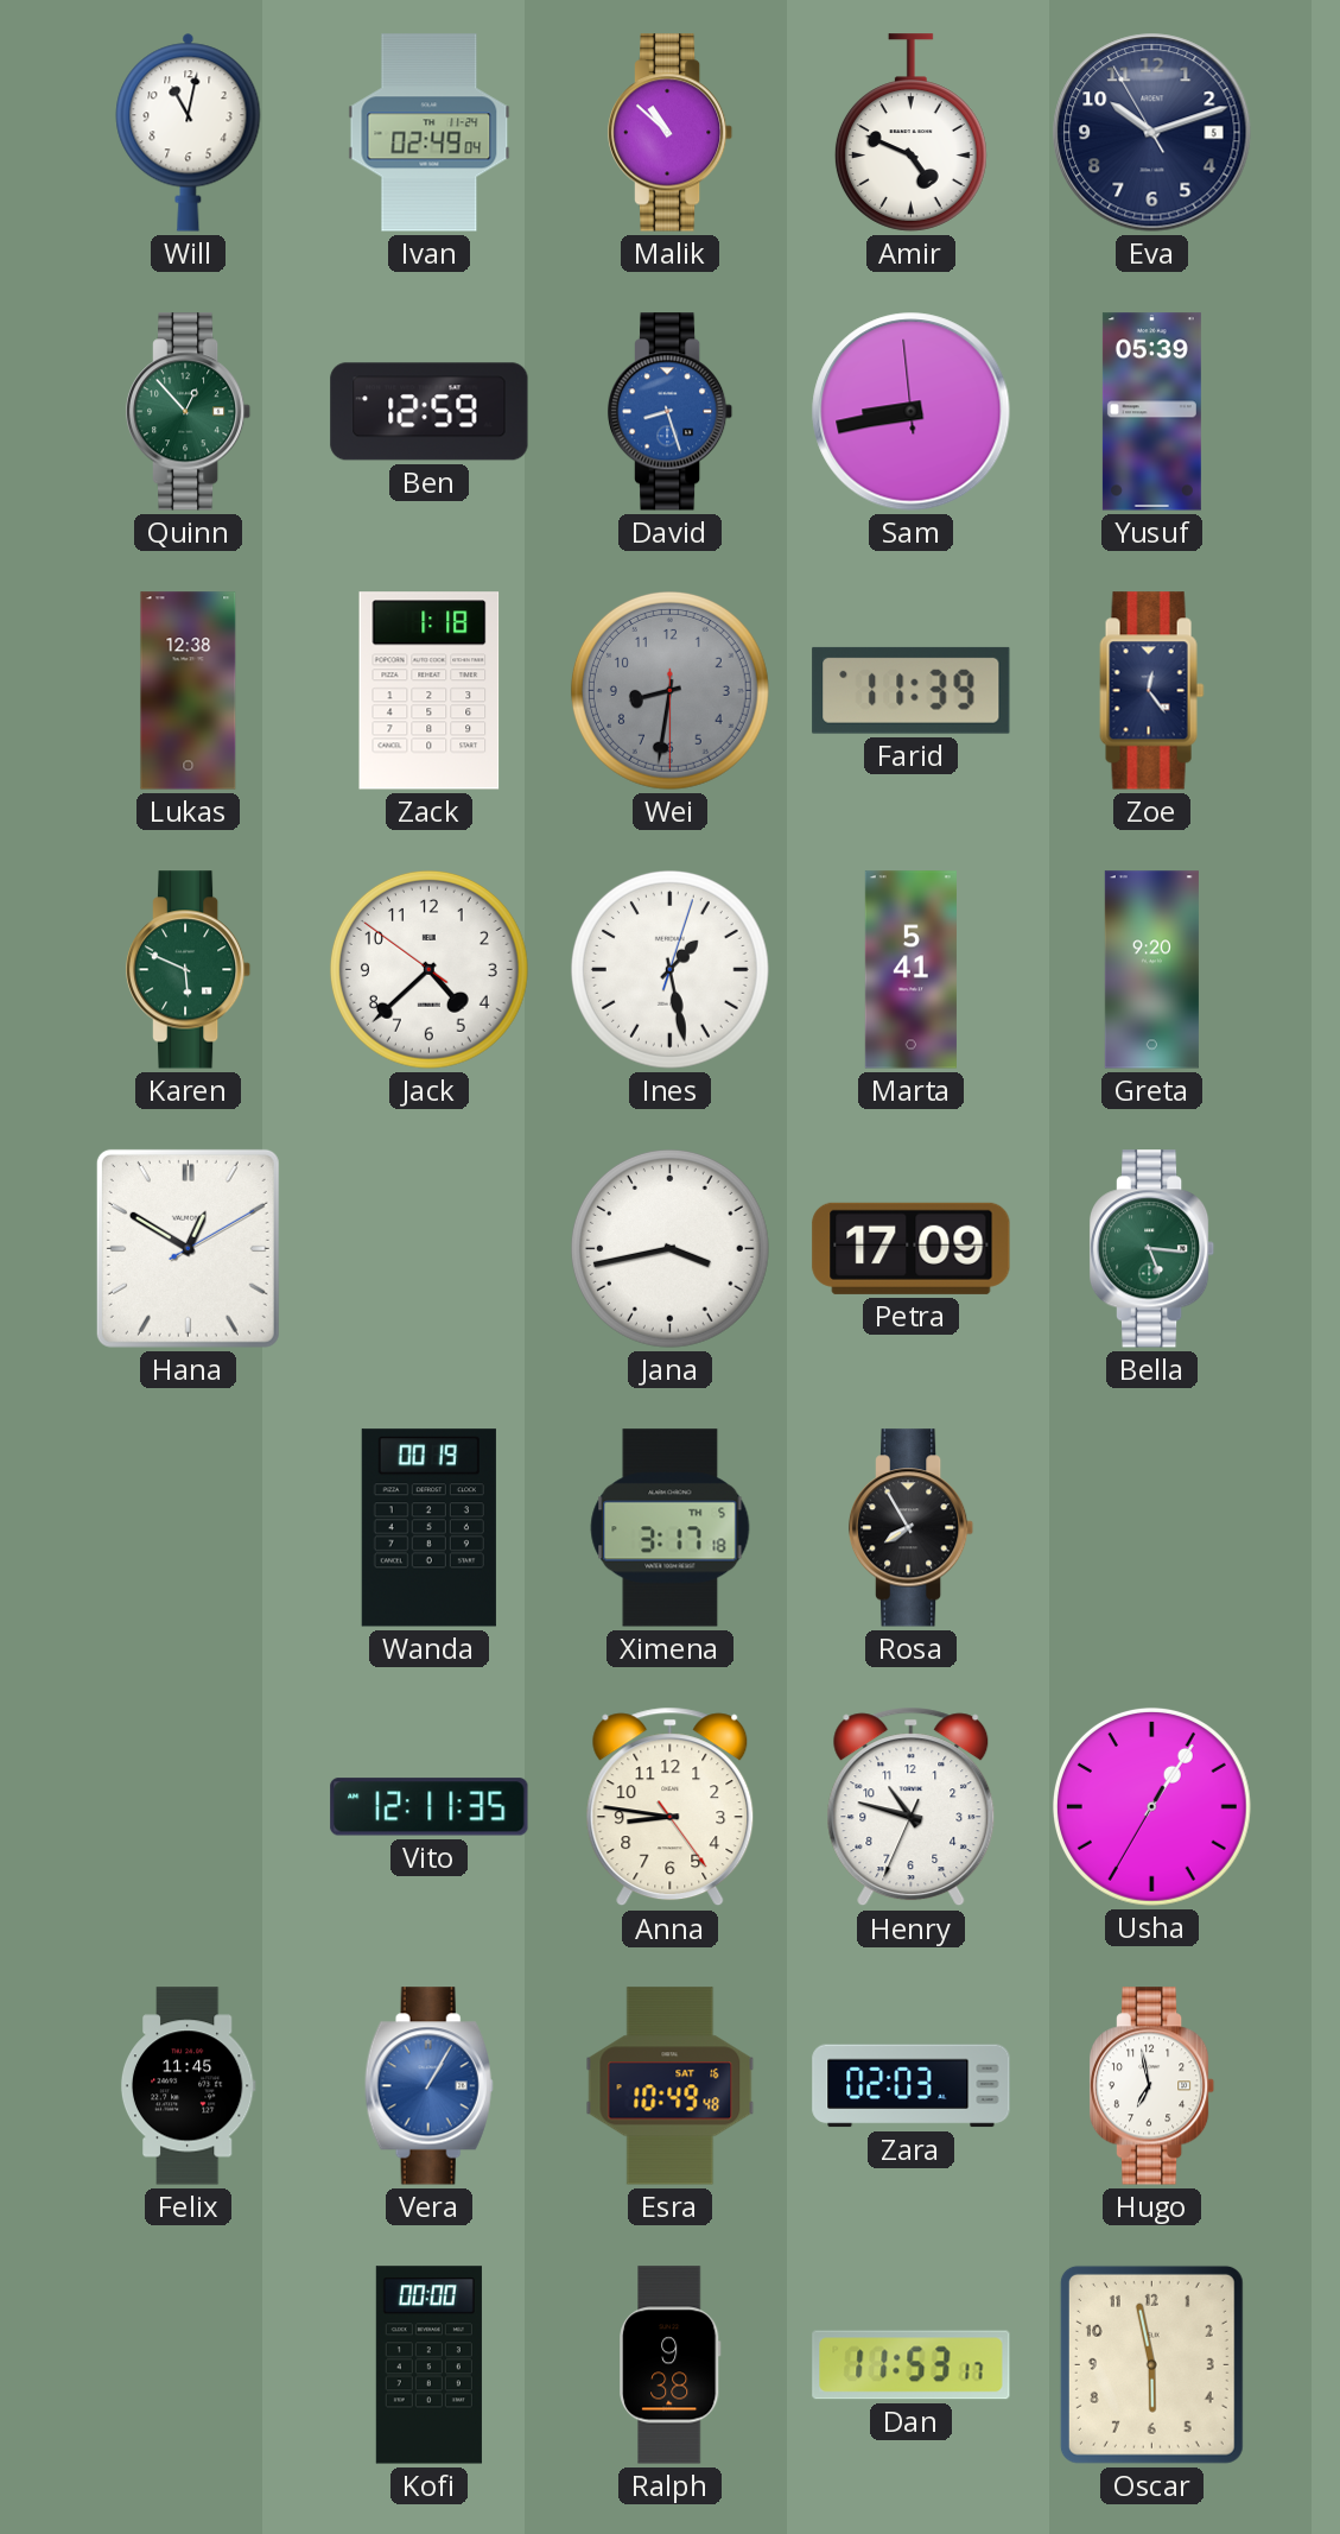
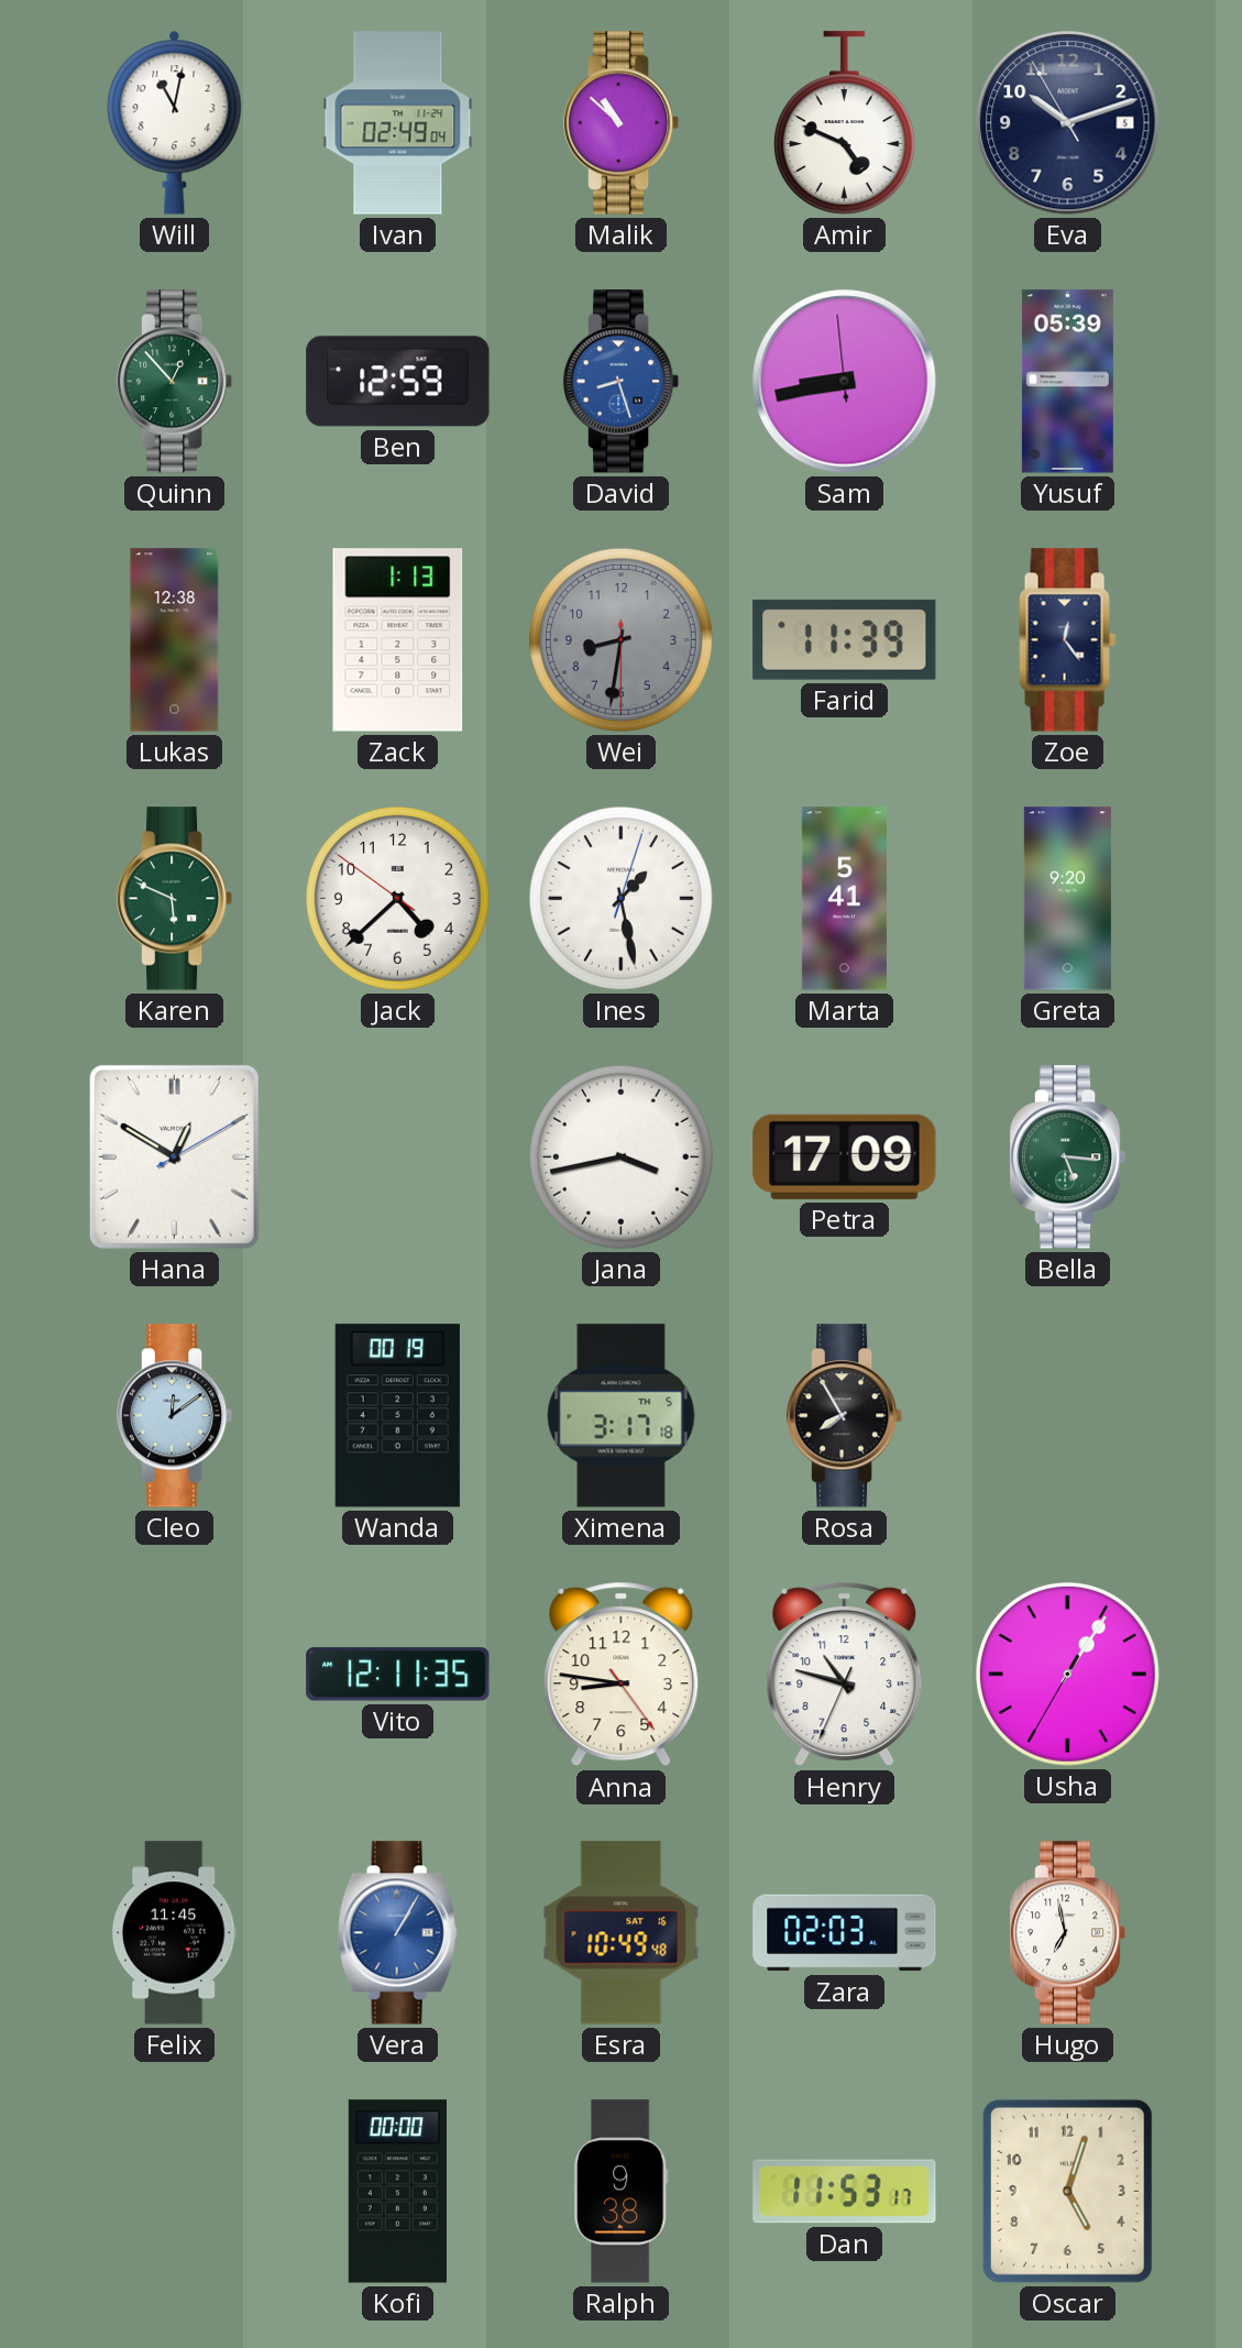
Zack: 1:18 -> 1:13
Cleo: none -> 12:09
Oscar: 5:58 -> 5:03
